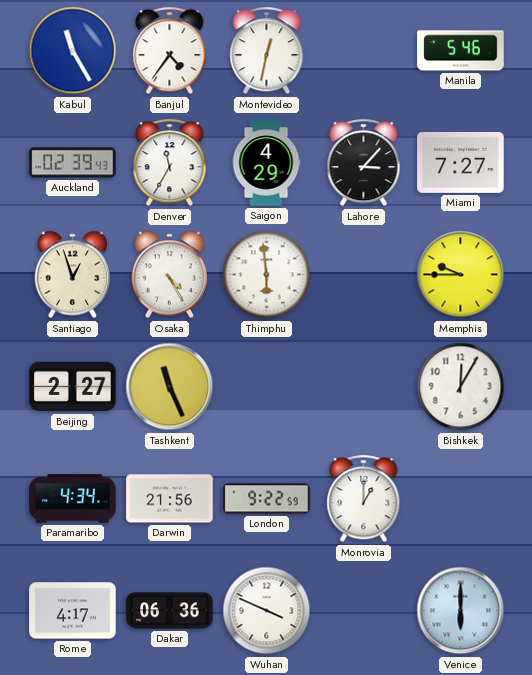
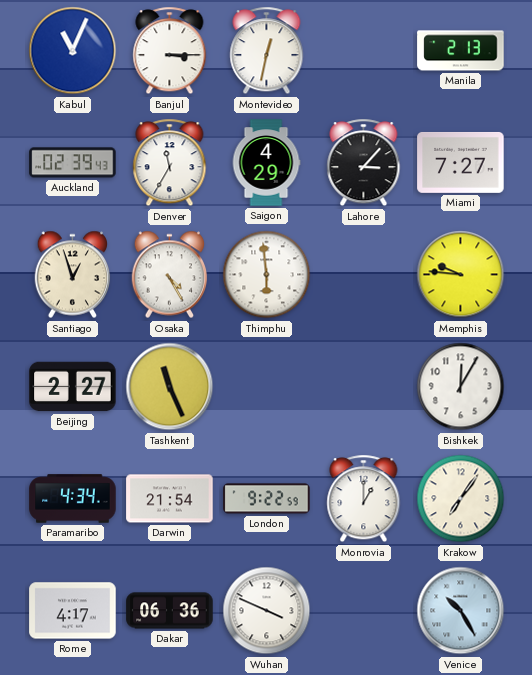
Kabul: 11:25 -> 11:04
Banjul: 4:36 -> 3:15
Manila: 5:46 -> 2:13
Memphis: 9:45 -> 9:46
Darwin: 21:56 -> 21:54
Krakow: none -> 7:06
Venice: 6:00 -> 10:25
